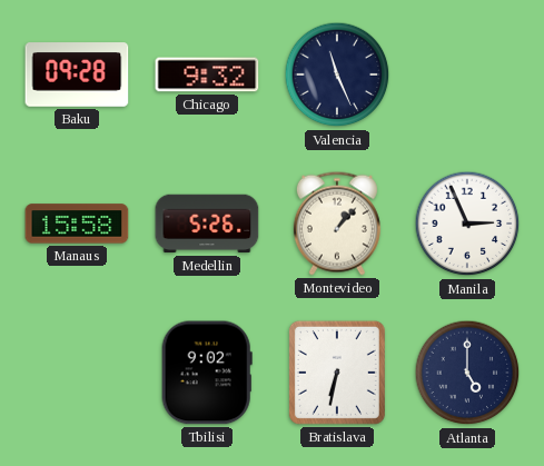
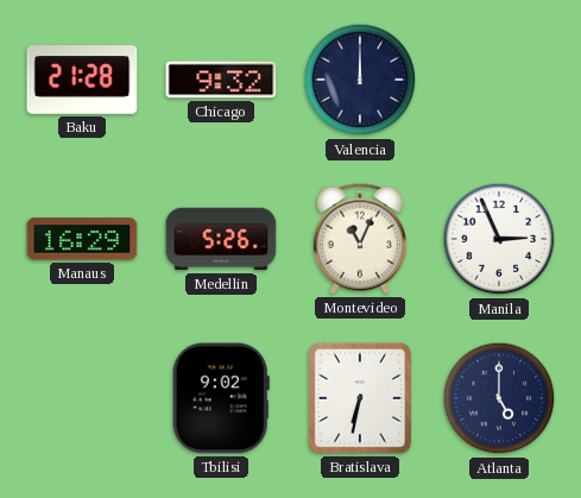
Baku: 09:28 -> 21:28
Valencia: 11:26 -> 12:00
Manaus: 15:58 -> 16:29
Montevideo: 1:07 -> 11:04
